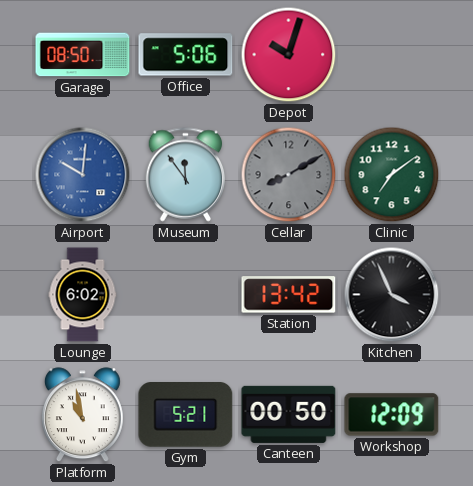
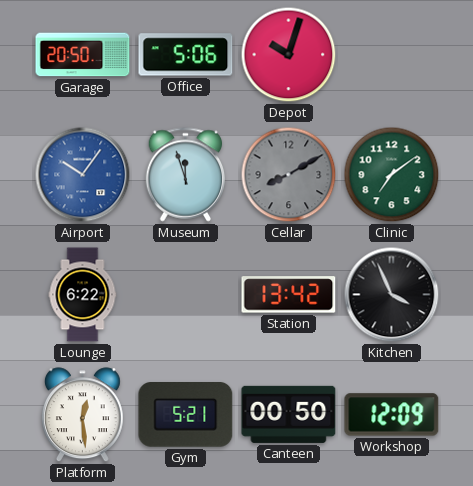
Garage: 08:50 -> 20:50
Airport: 10:01 -> 10:06
Museum: 11:54 -> 11:57
Lounge: 6:02 -> 6:22
Platform: 10:58 -> 12:29
